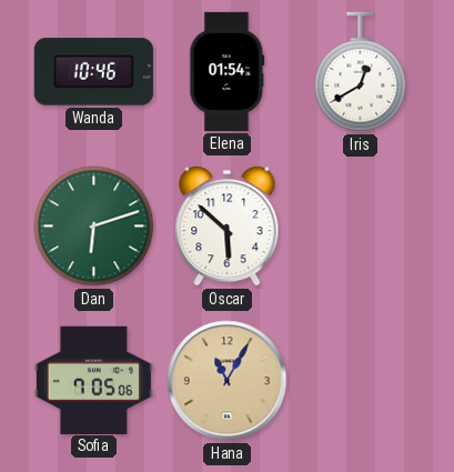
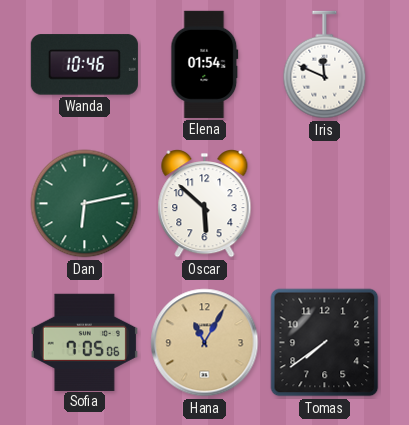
Iris: 12:40 -> 11:49
Dan: 6:12 -> 6:13
Tomas: none -> 7:39
